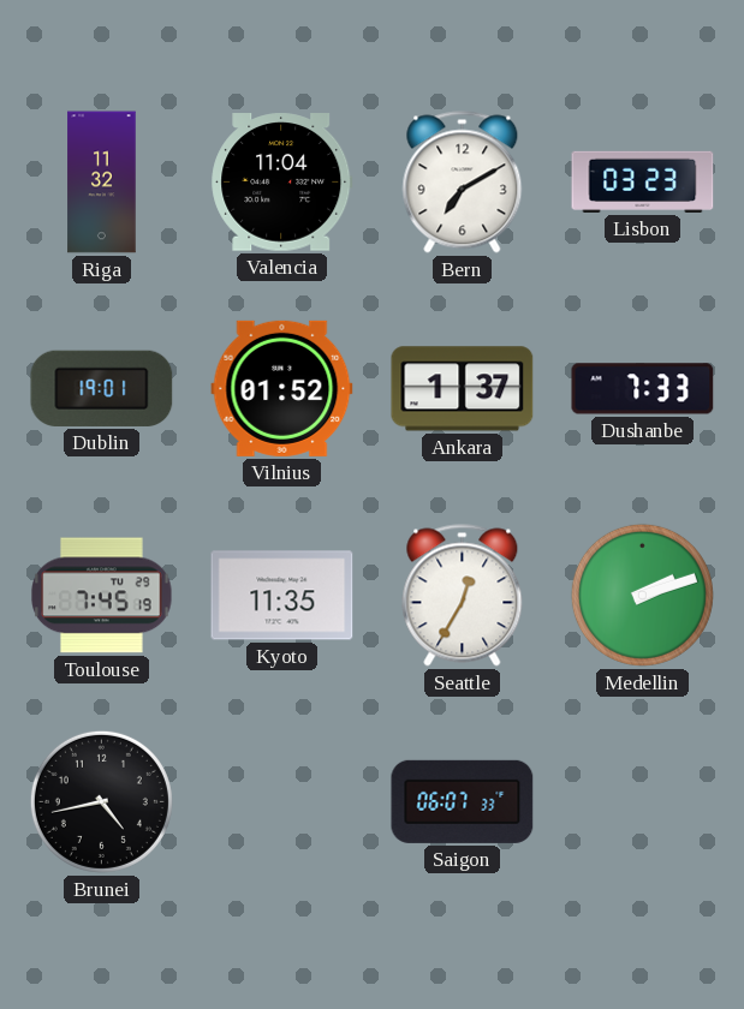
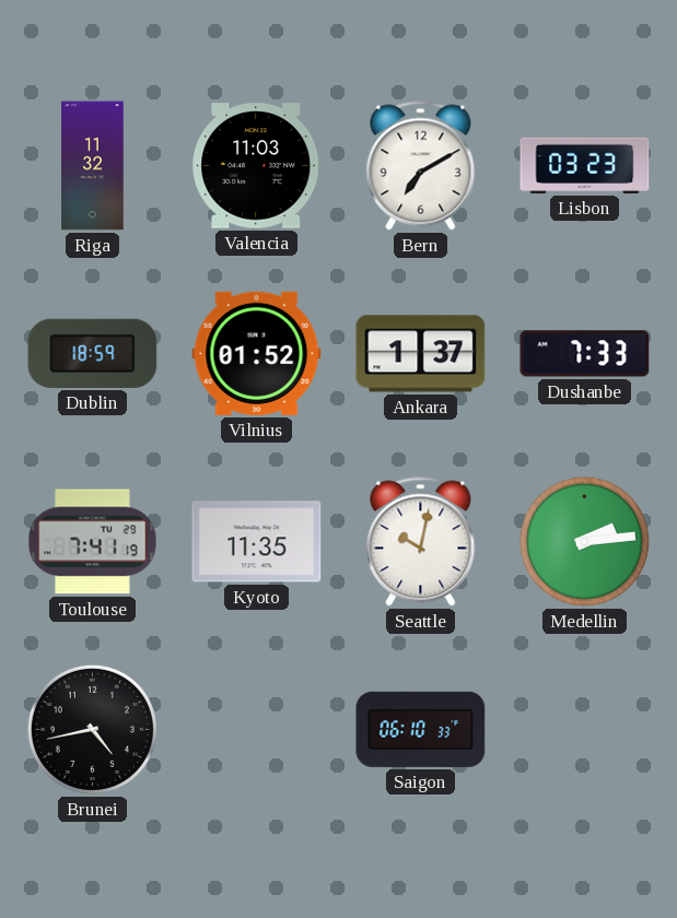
Valencia: 11:04 -> 11:03
Dublin: 19:01 -> 18:59
Toulouse: 7:45 -> 7:41
Seattle: 12:35 -> 10:02
Medellin: 2:12 -> 2:14
Saigon: 06:07 -> 06:10
